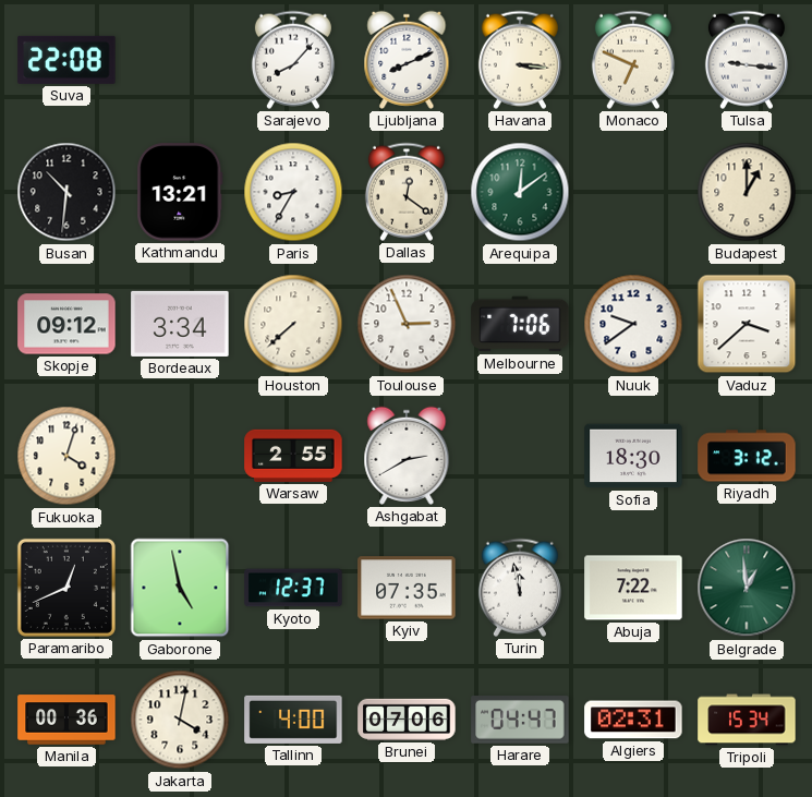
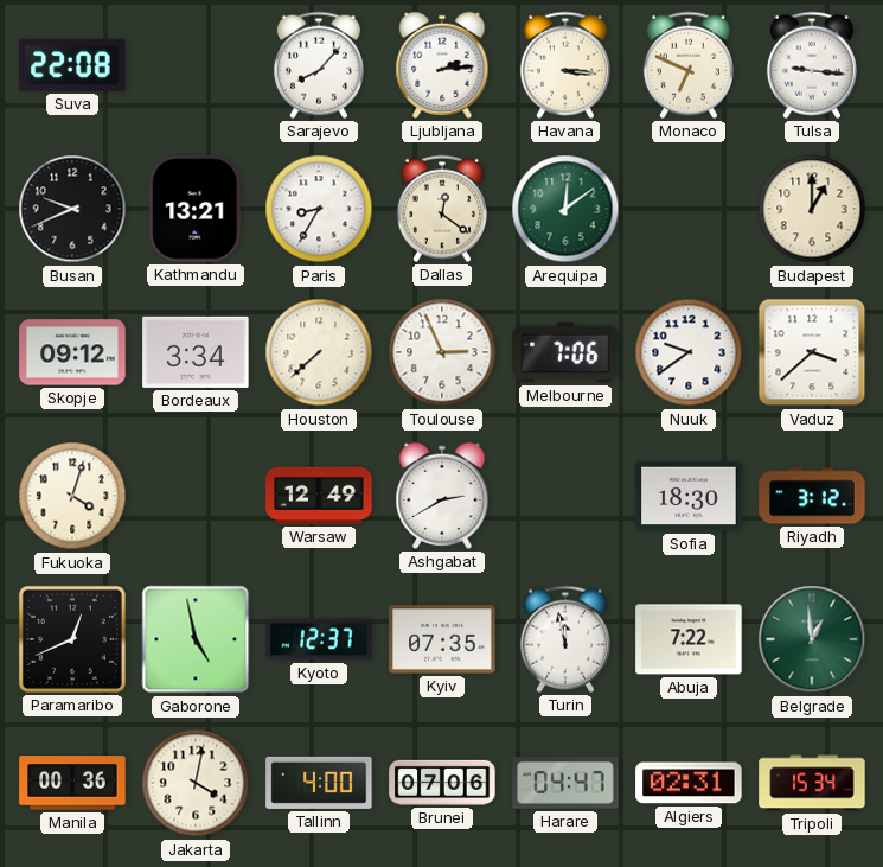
Ljubljana: 8:11 -> 2:14
Busan: 10:31 -> 9:41
Warsaw: 2:55 -> 12:49
